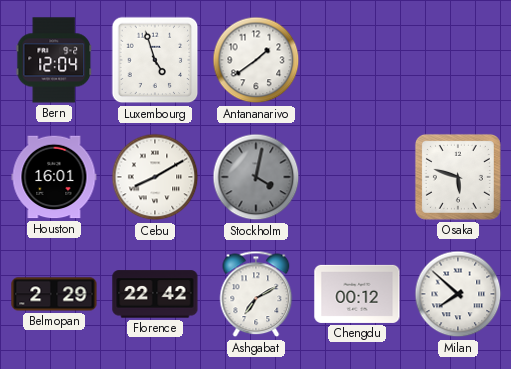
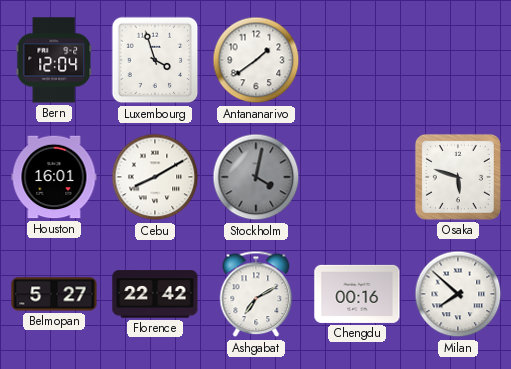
Luxembourg: 4:57 -> 3:57
Belmopan: 2:29 -> 5:27
Chengdu: 00:12 -> 00:16
